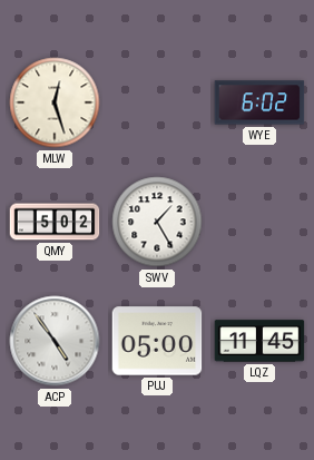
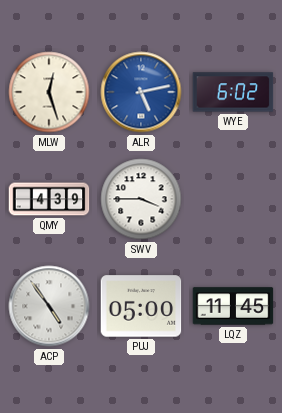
ALR: none -> 5:13
QMY: 5:02 -> 4:39
SWV: 1:25 -> 3:45
